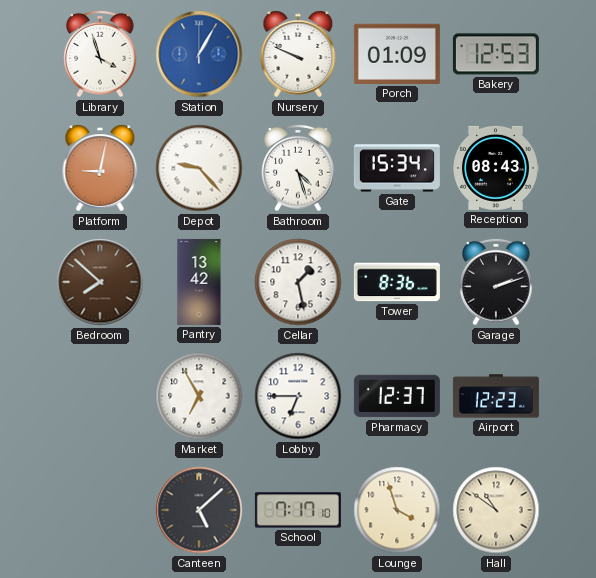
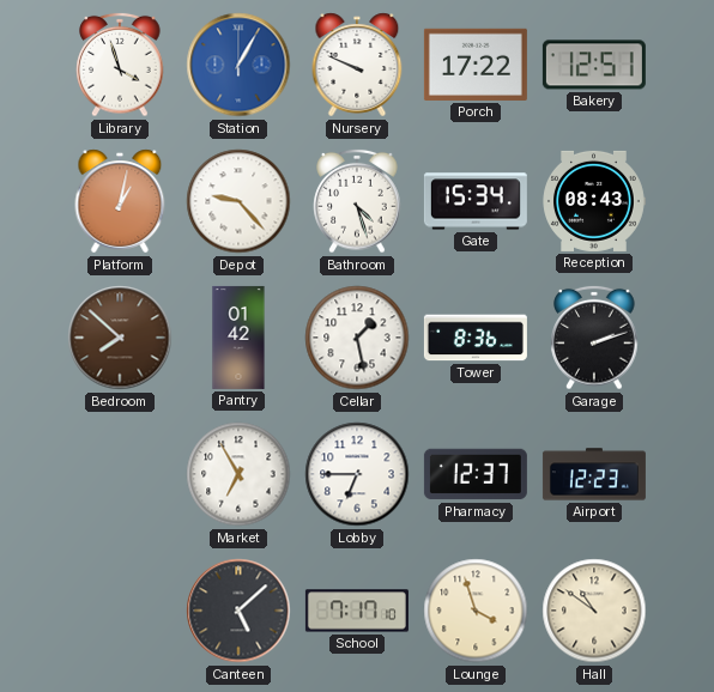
Porch: 01:09 -> 17:22
Bakery: 12:53 -> 12:51
Platform: 9:02 -> 1:02
Pantry: 13:42 -> 01:42
